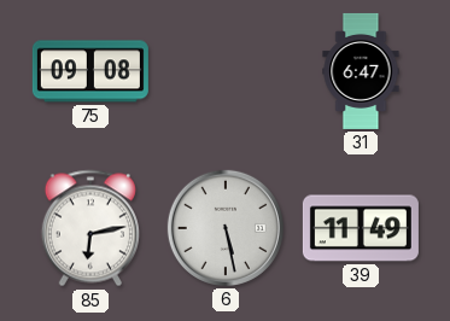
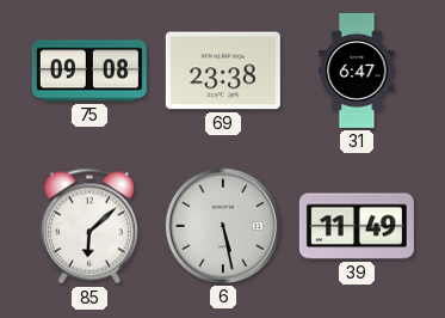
69: none -> 23:38
85: 6:13 -> 6:08
